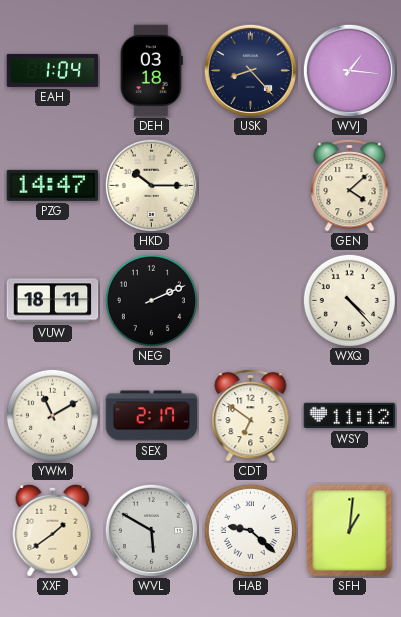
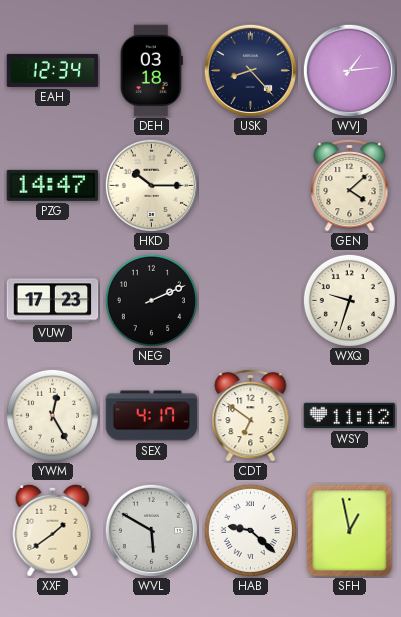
EAH: 1:04 -> 12:34
WVJ: 1:16 -> 1:14
VUW: 18:11 -> 17:23
WXQ: 4:23 -> 9:33
YWM: 11:10 -> 12:25
SEX: 2:17 -> 4:17
SFH: 1:01 -> 12:58
